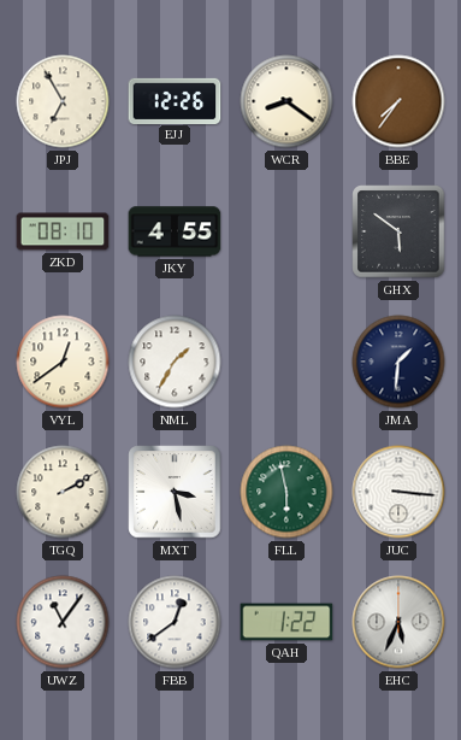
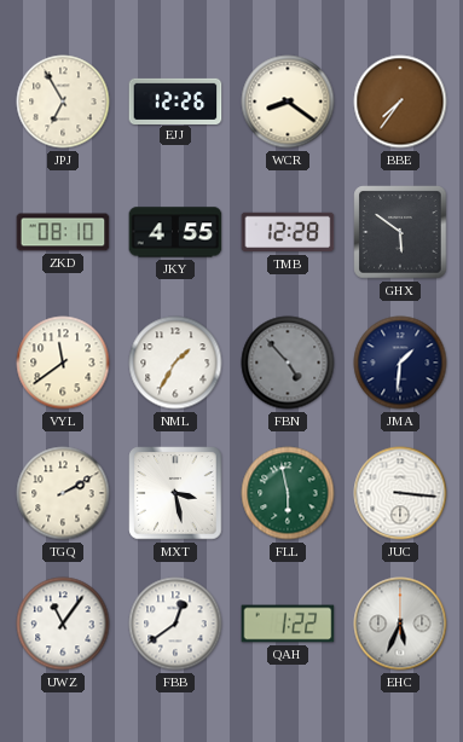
TMB: none -> 12:28
VYL: 12:39 -> 11:39
FBN: none -> 4:53
